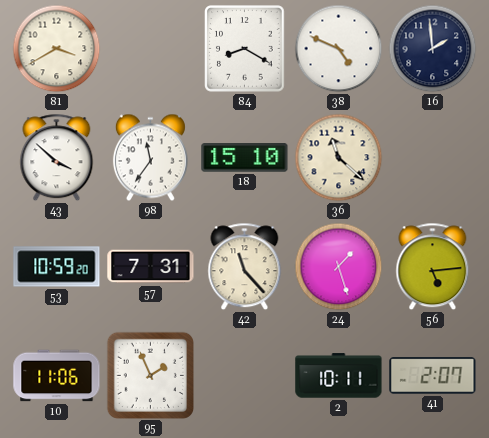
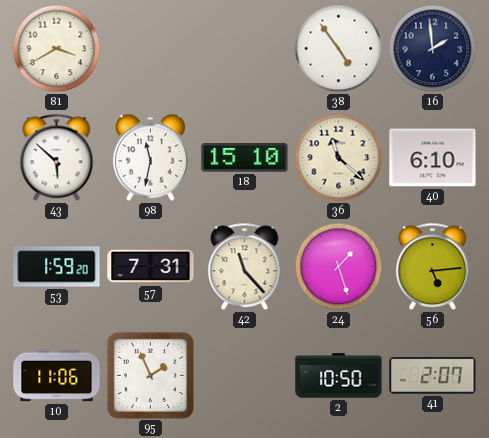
84: 8:20 -> none
38: 4:49 -> 4:54
43: 3:52 -> 5:52
98: 11:36 -> 11:32
40: none -> 6:10
53: 10:59 -> 1:59
2: 10:11 -> 10:50
